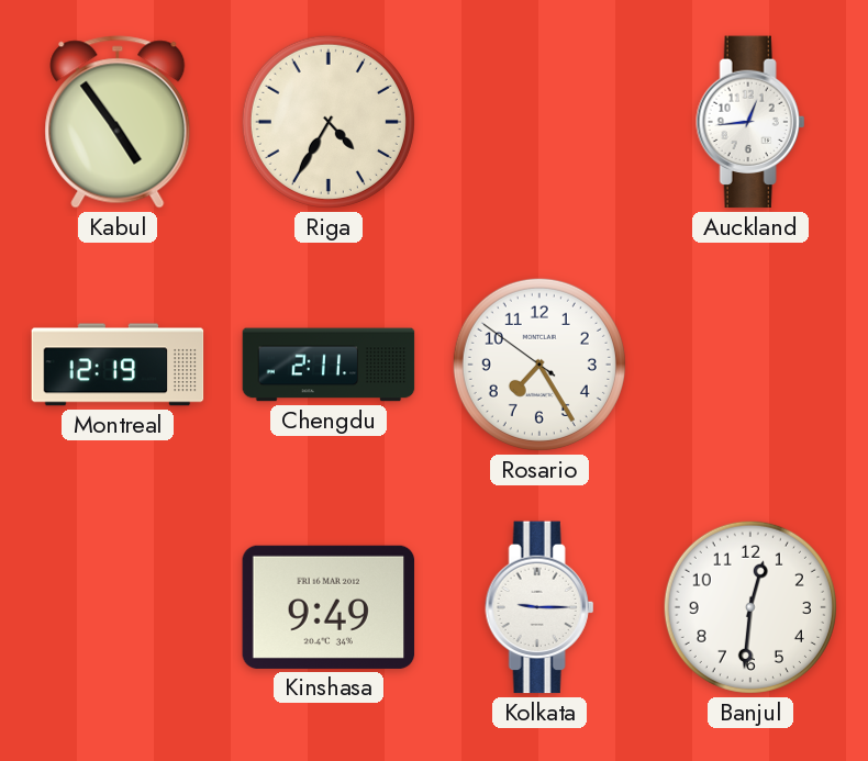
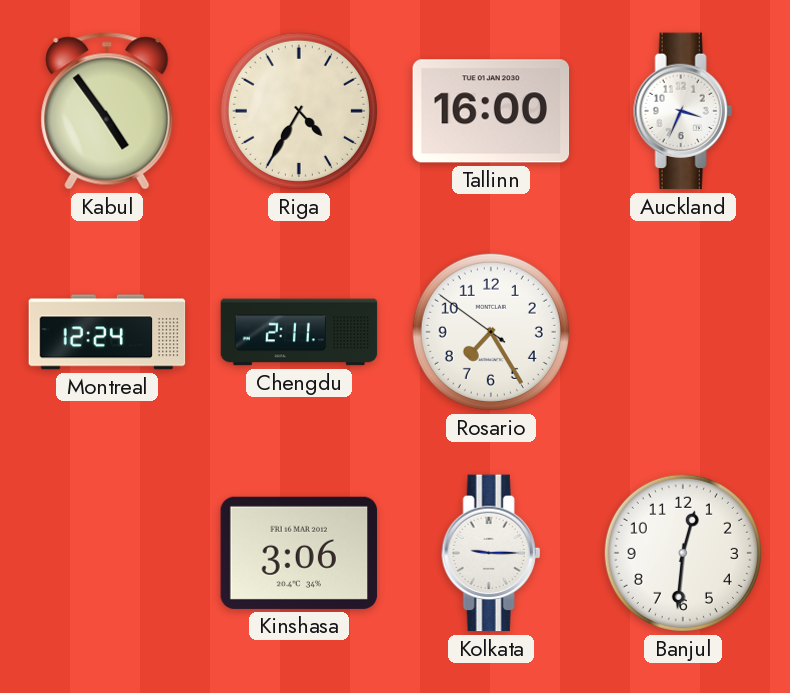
Tallinn: none -> 16:00
Auckland: 12:44 -> 3:34
Montreal: 12:19 -> 12:24
Kinshasa: 9:49 -> 3:06
